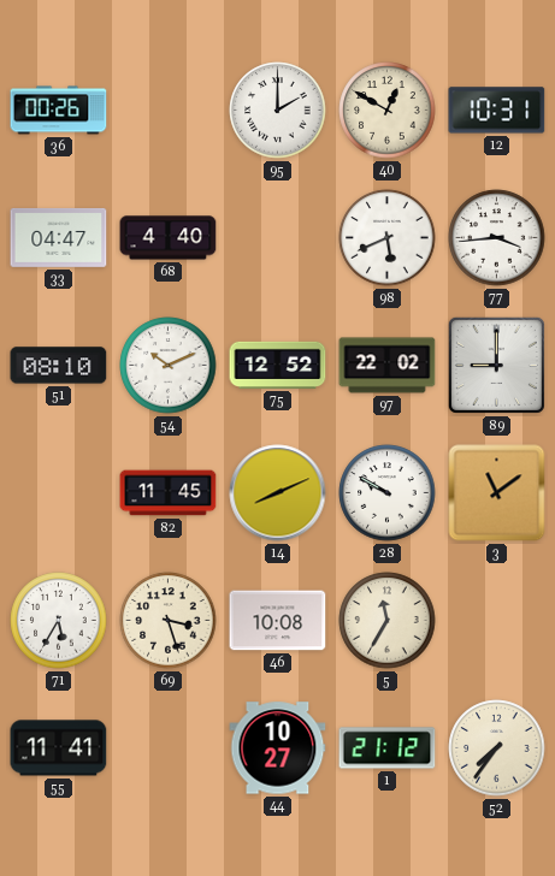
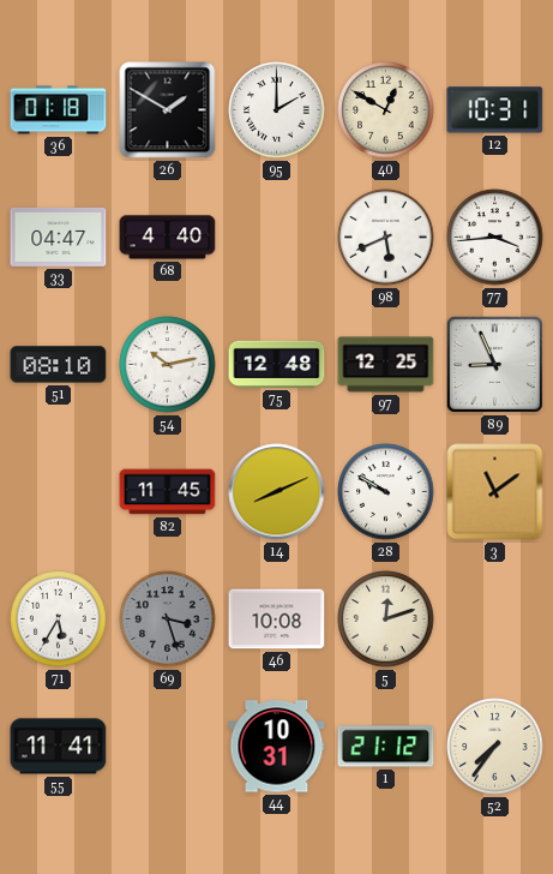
36: 00:26 -> 01:18
26: none -> 1:50
54: 10:11 -> 10:13
75: 12:52 -> 12:48
97: 22:02 -> 12:25
89: 9:00 -> 8:56
69 dial: cream -> grey
5: 11:35 -> 12:12
44: 10:27 -> 10:31
